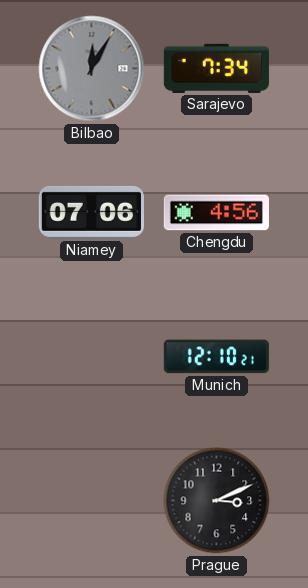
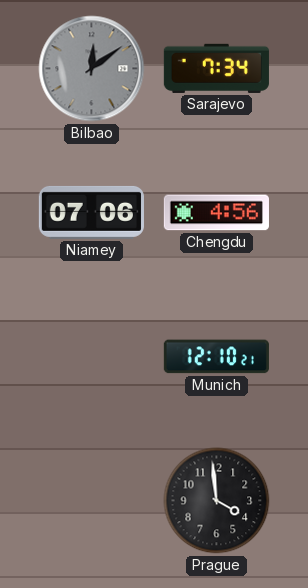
Bilbao: 12:05 -> 12:09
Prague: 3:11 -> 3:59
